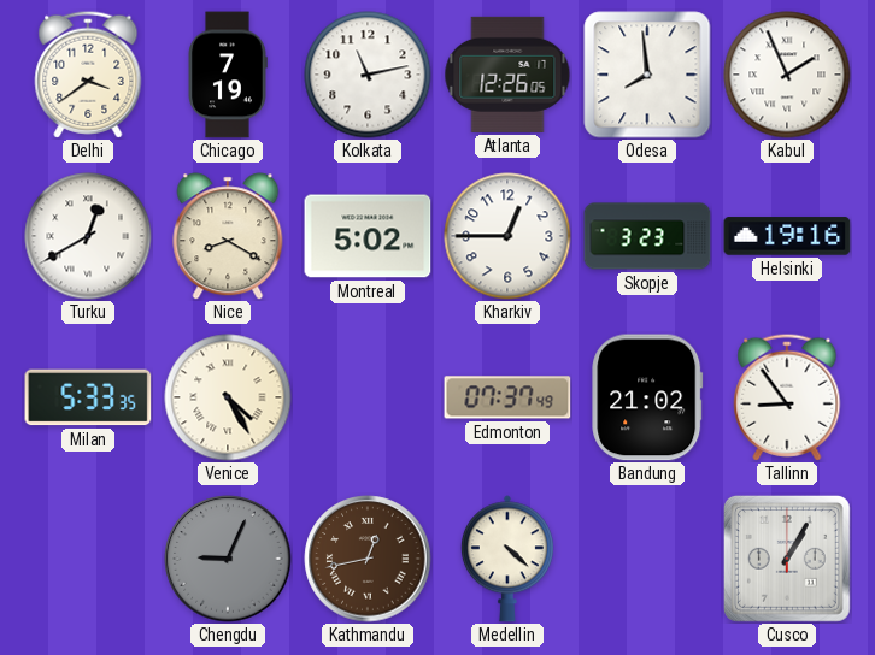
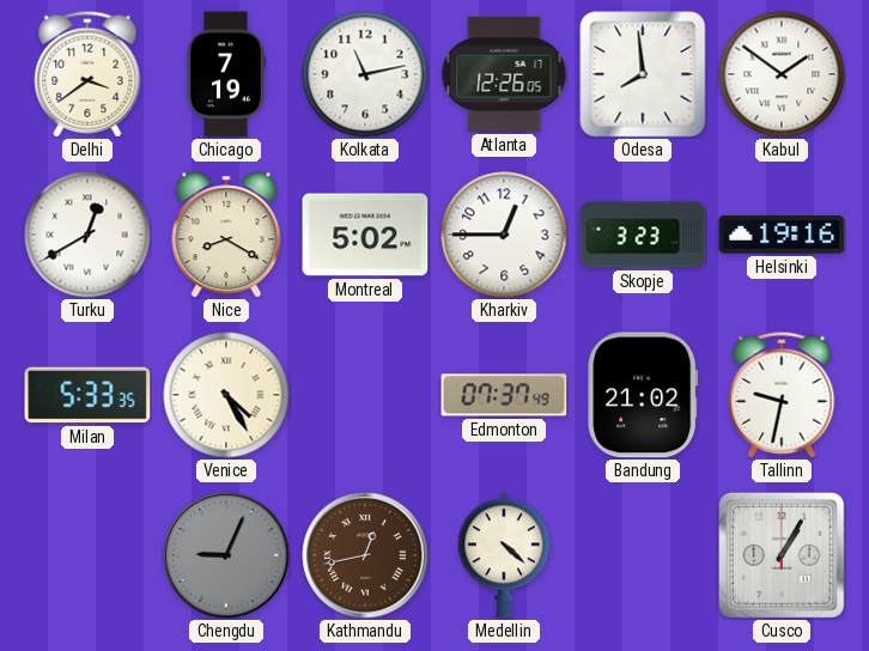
Kabul: 1:56 -> 1:51
Tallinn: 8:54 -> 9:32
